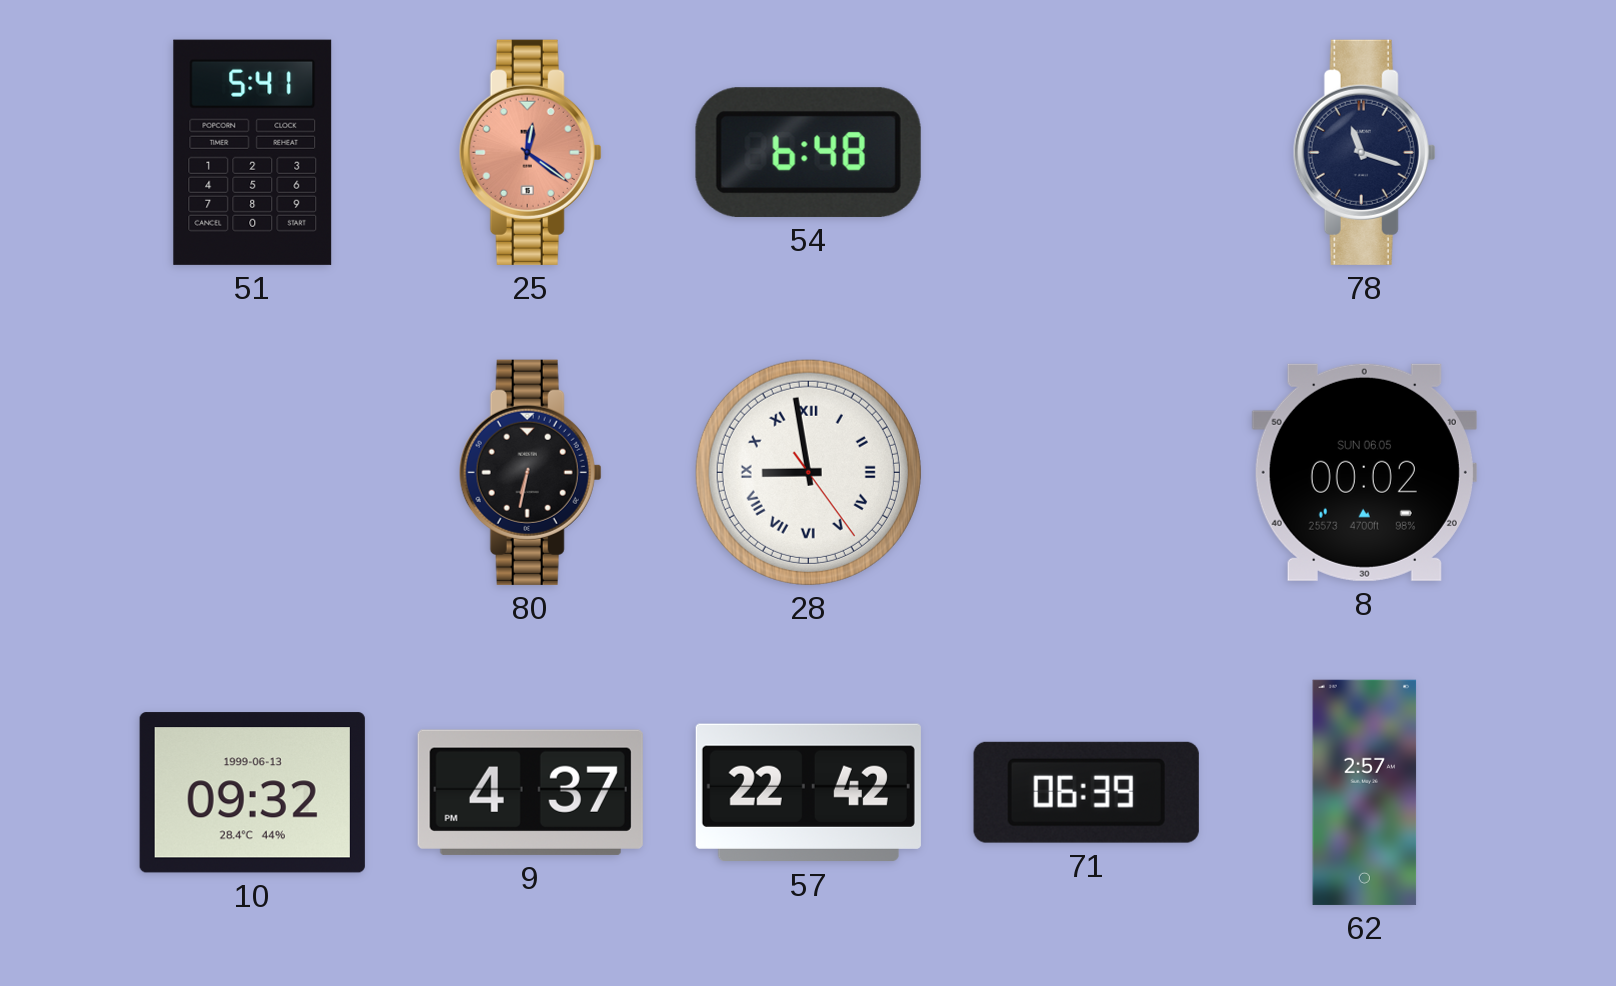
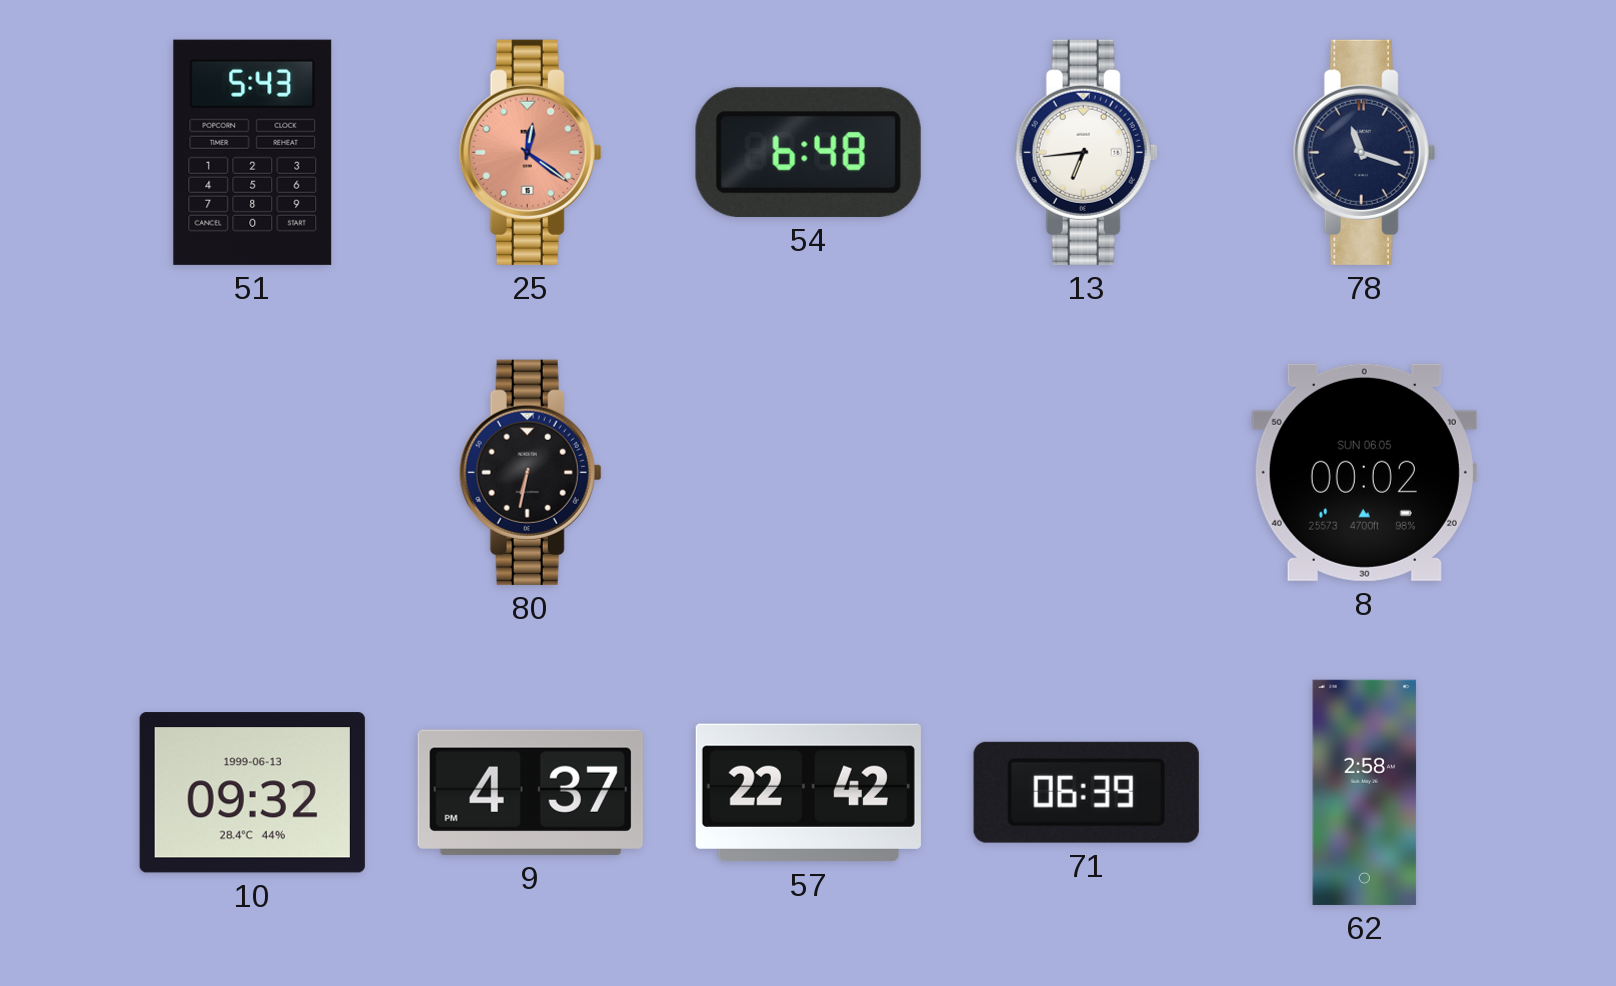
51: 5:41 -> 5:43
13: none -> 6:44
28: 8:58 -> none
62: 2:57 -> 2:58
